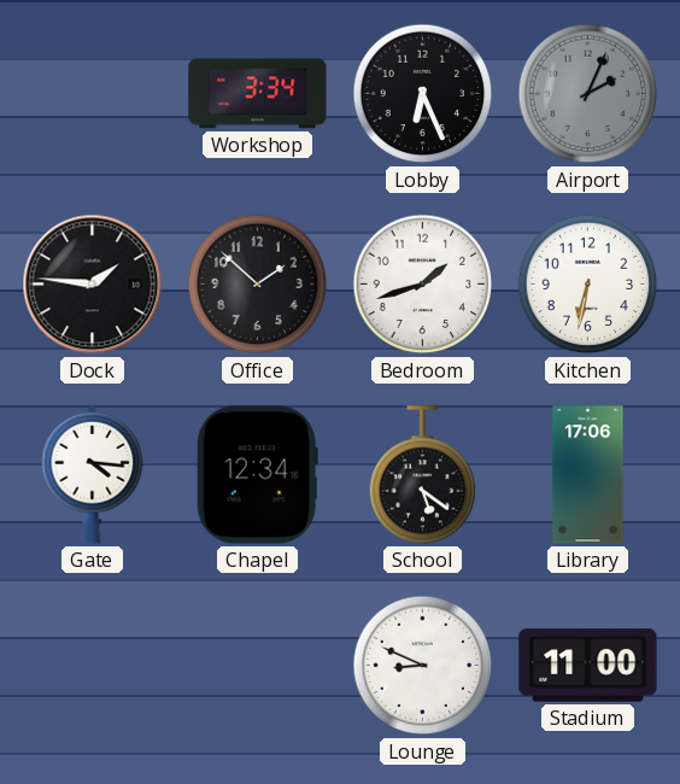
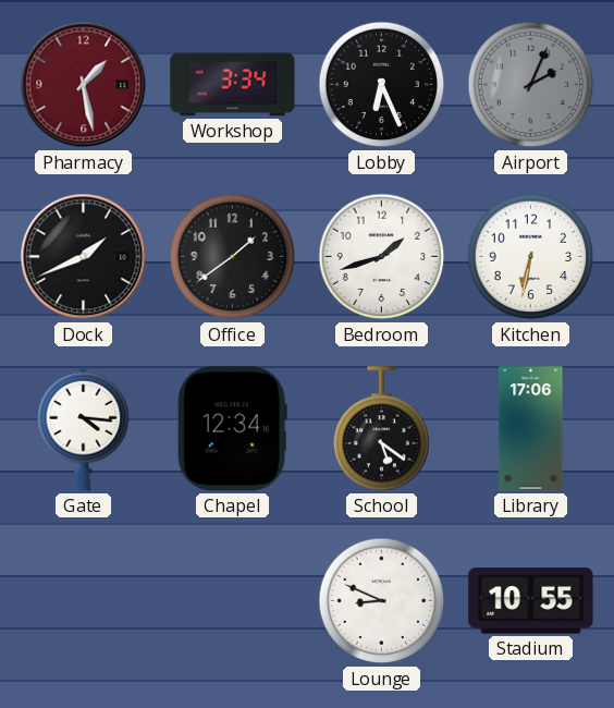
Pharmacy: none -> 1:28
Dock: 1:46 -> 1:41
Office: 1:52 -> 1:39
Stadium: 11:00 -> 10:55
